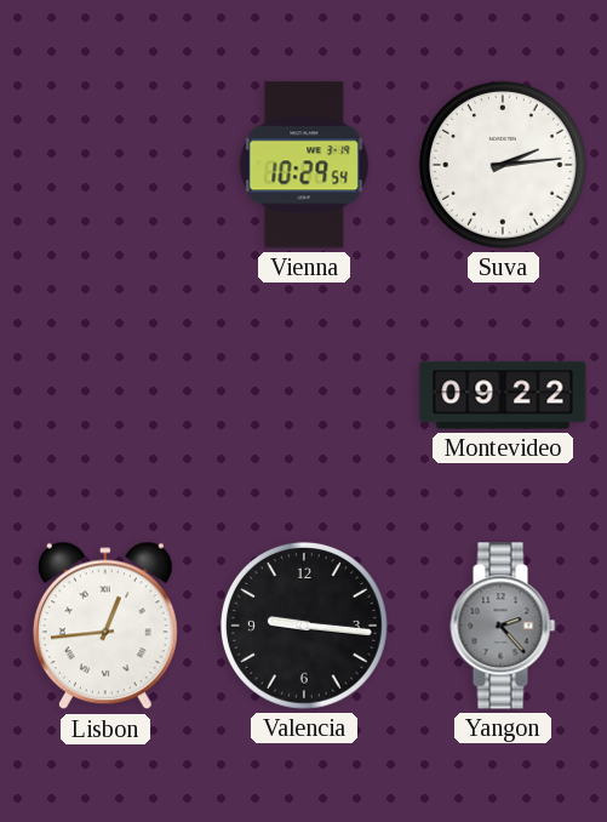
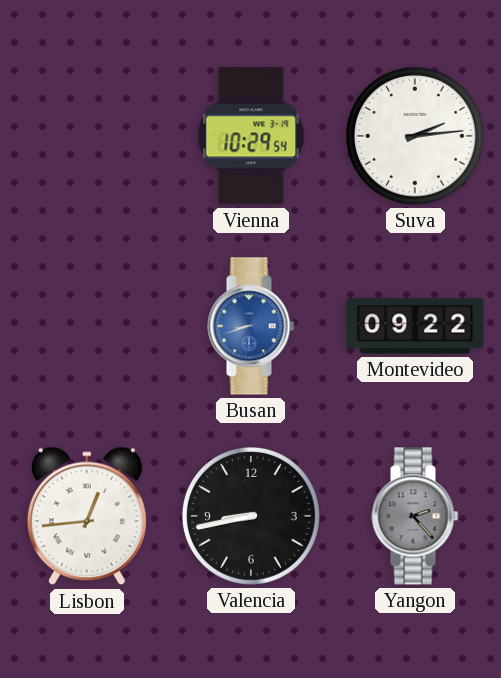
Busan: none -> 8:42
Valencia: 9:16 -> 8:43
